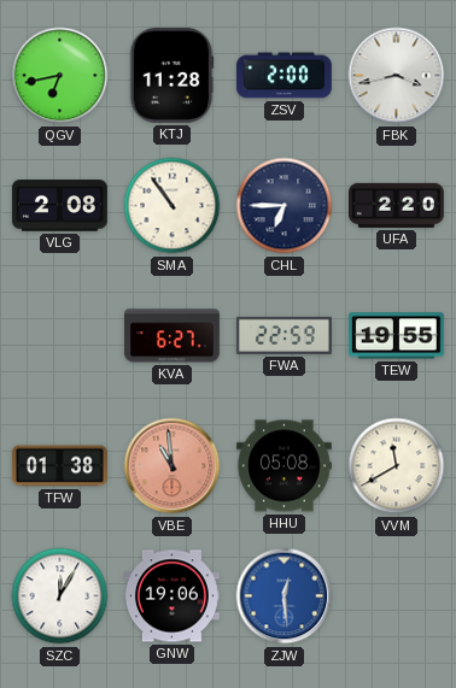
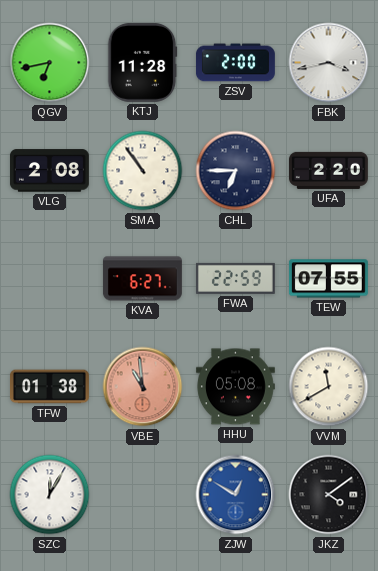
TEW: 19:55 -> 07:55
GNW: 19:06 -> none
ZJW: 12:29 -> 12:50
JKZ: none -> 4:09
